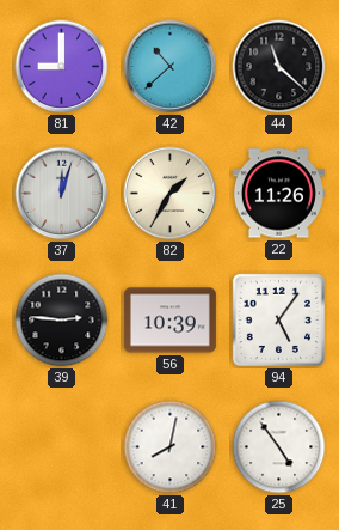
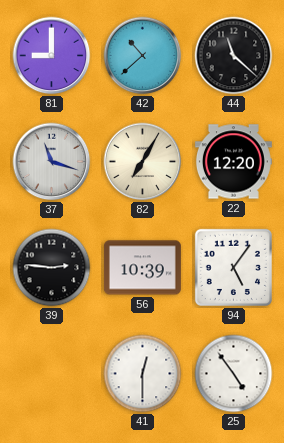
37: 12:03 -> 11:18
82: 1:35 -> 7:05
22: 11:26 -> 12:20
41: 8:02 -> 12:30
